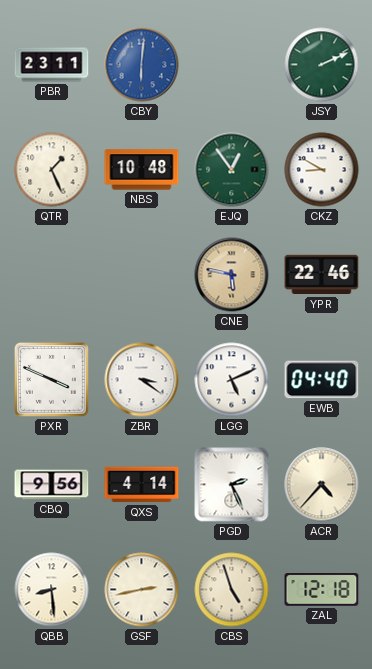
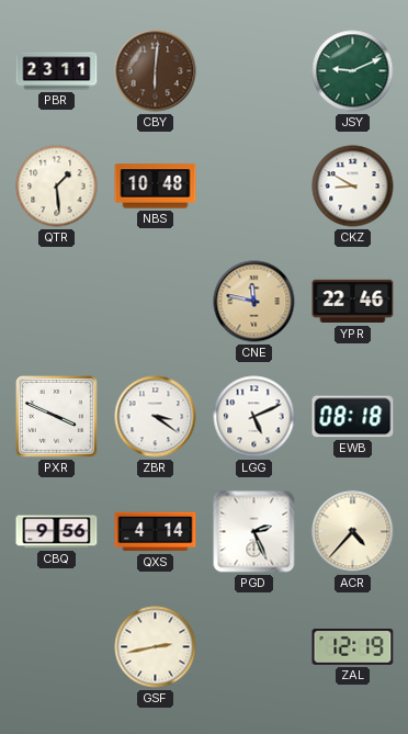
CBY dial: blue -> brown
JSY: 2:11 -> 9:11
QTR: 1:26 -> 1:29
EJQ: 12:54 -> none
CNE: 5:47 -> 11:47
EWB: 04:40 -> 08:18
QBB: 8:29 -> none
CBS: 4:57 -> none
ZAL: 12:18 -> 12:19
